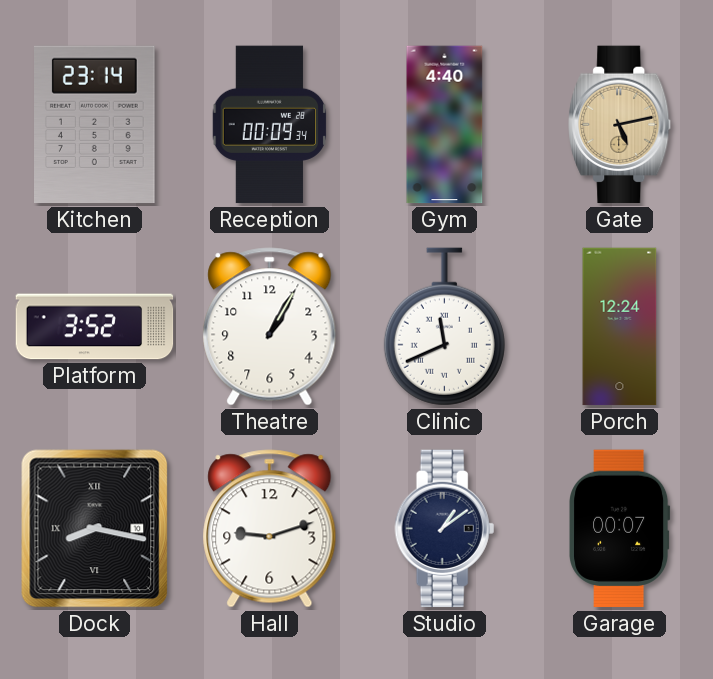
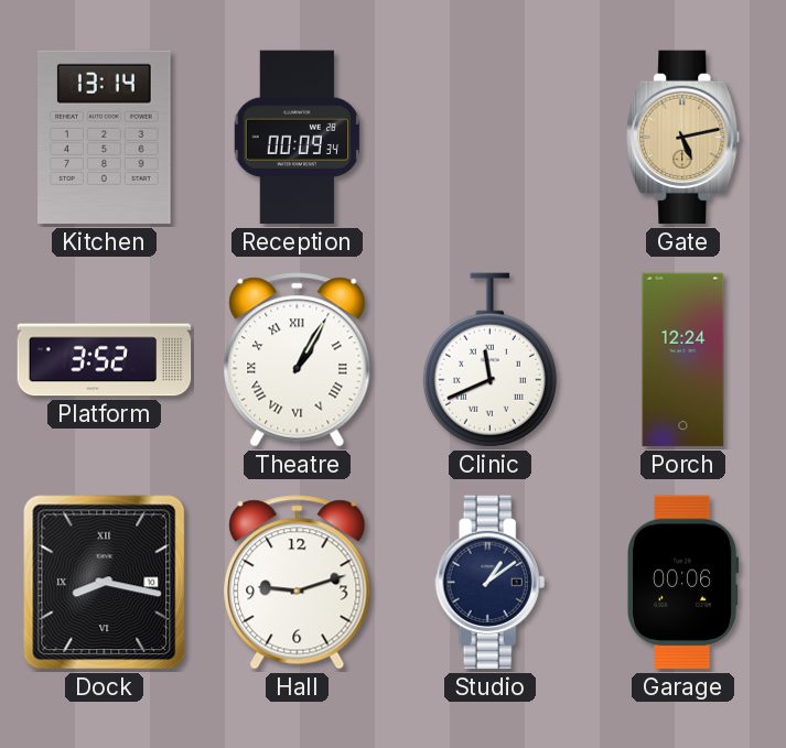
Kitchen: 23:14 -> 13:14
Gym: 4:40 -> none
Theatre numerals: Arabic -> Roman
Garage: 00:07 -> 00:06
